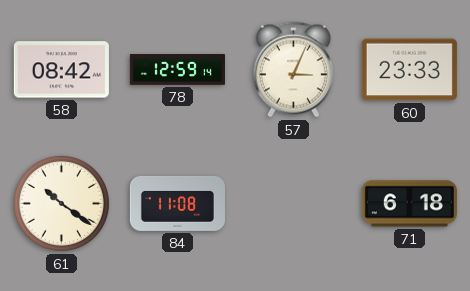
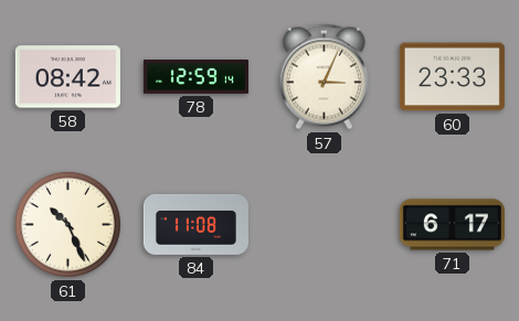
61: 10:21 -> 10:26
71: 6:18 -> 6:17
